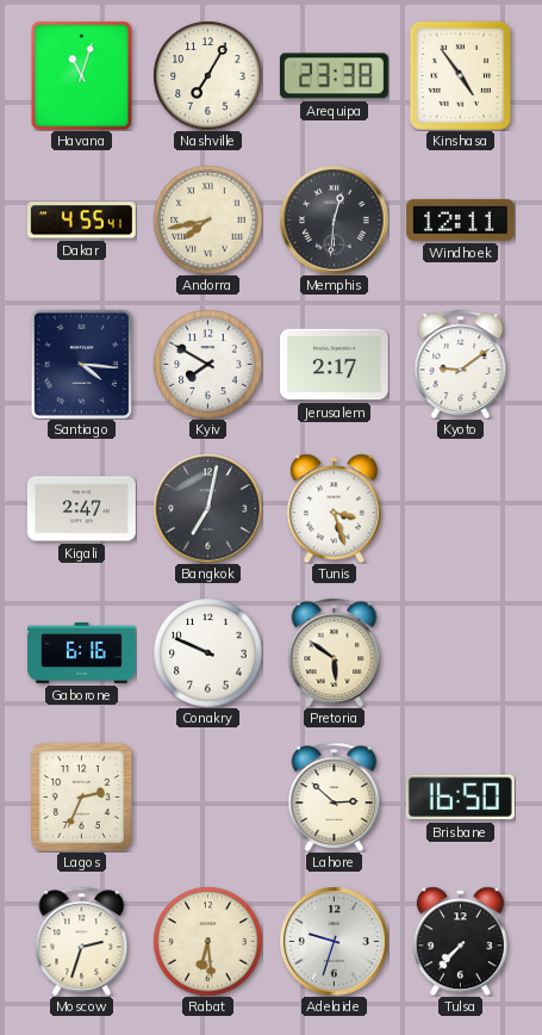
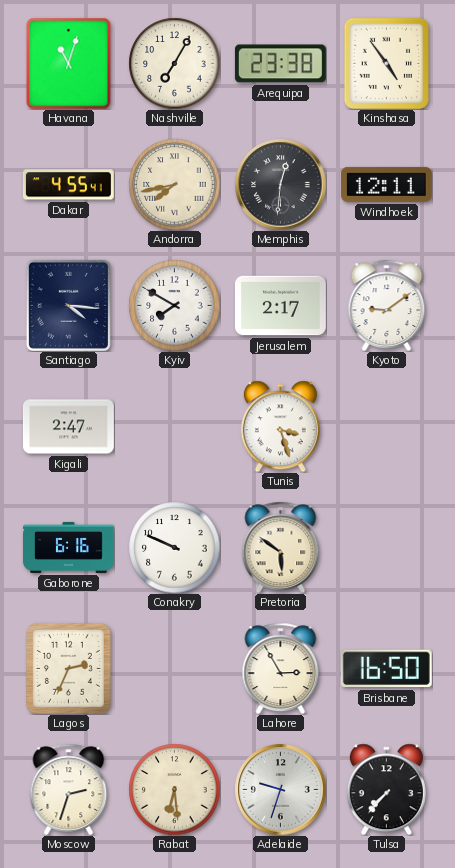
Bangkok: 7:02 -> none
Lahore: 2:52 -> 2:55
